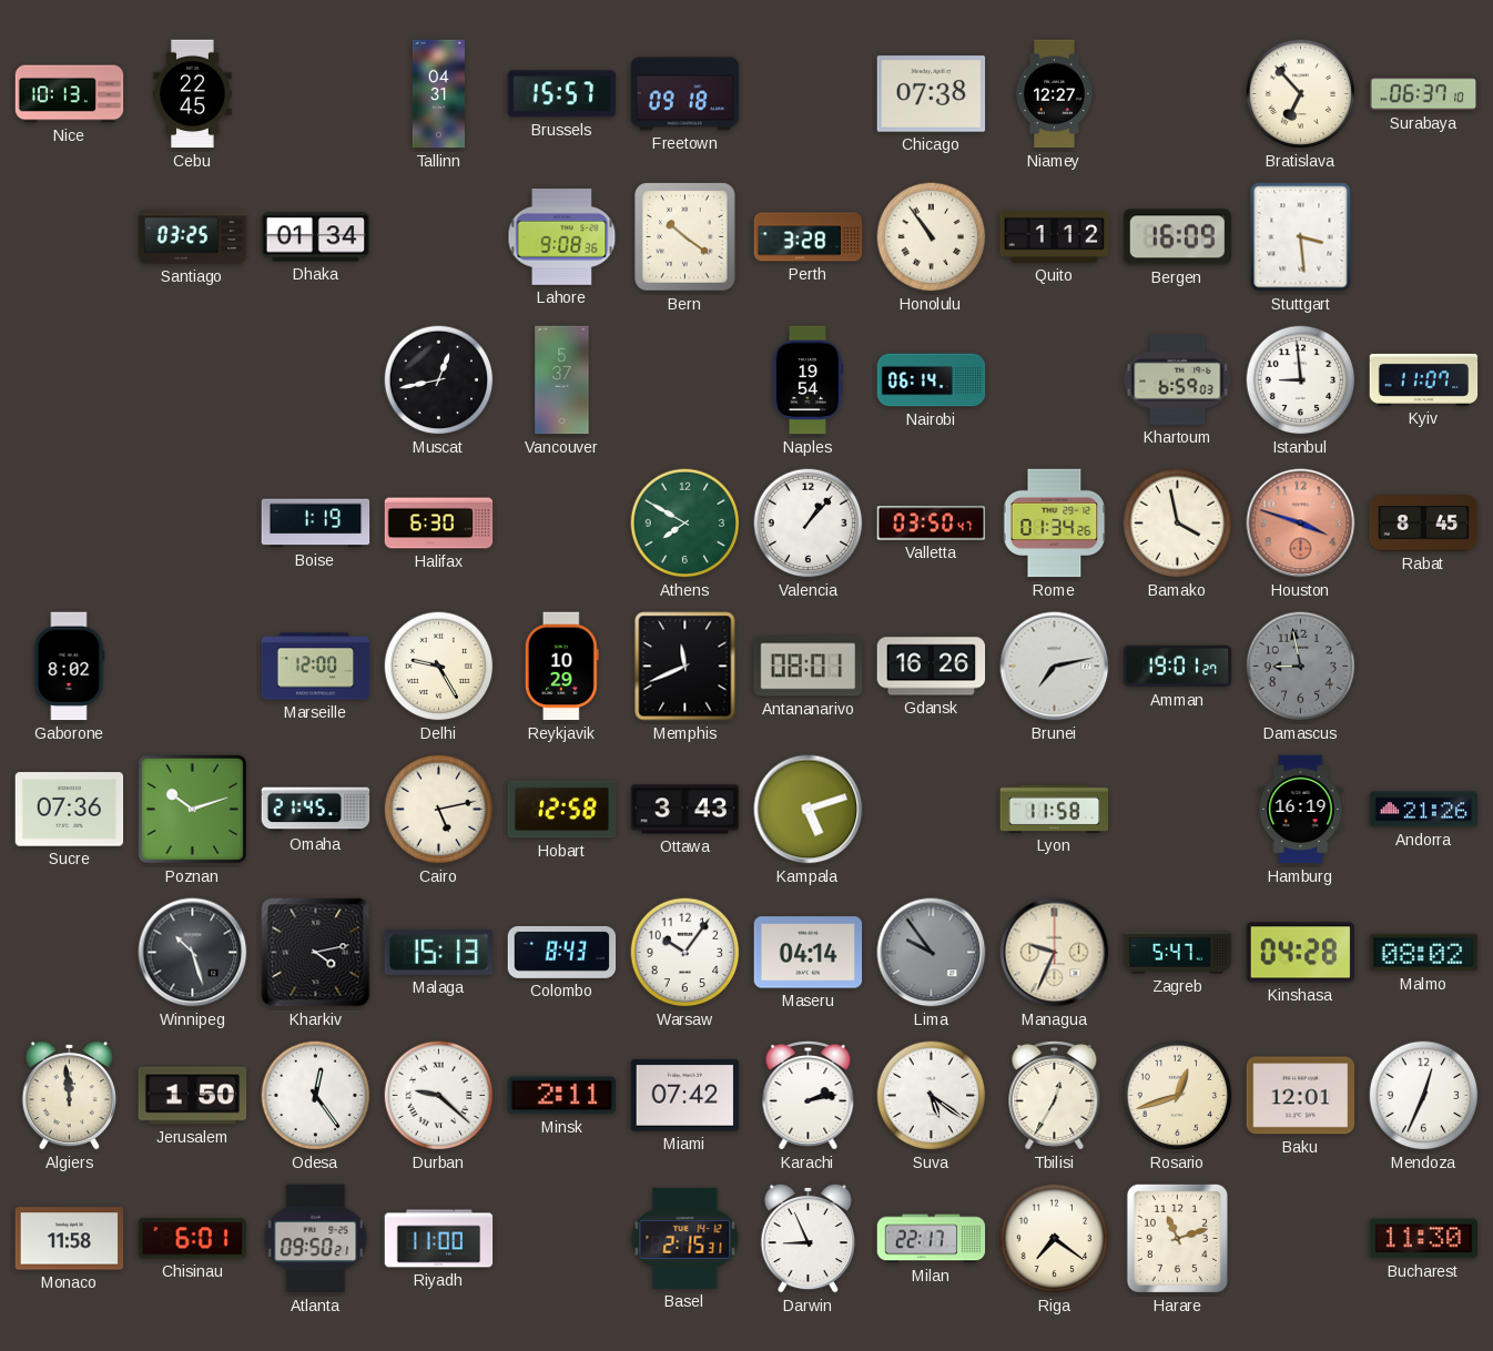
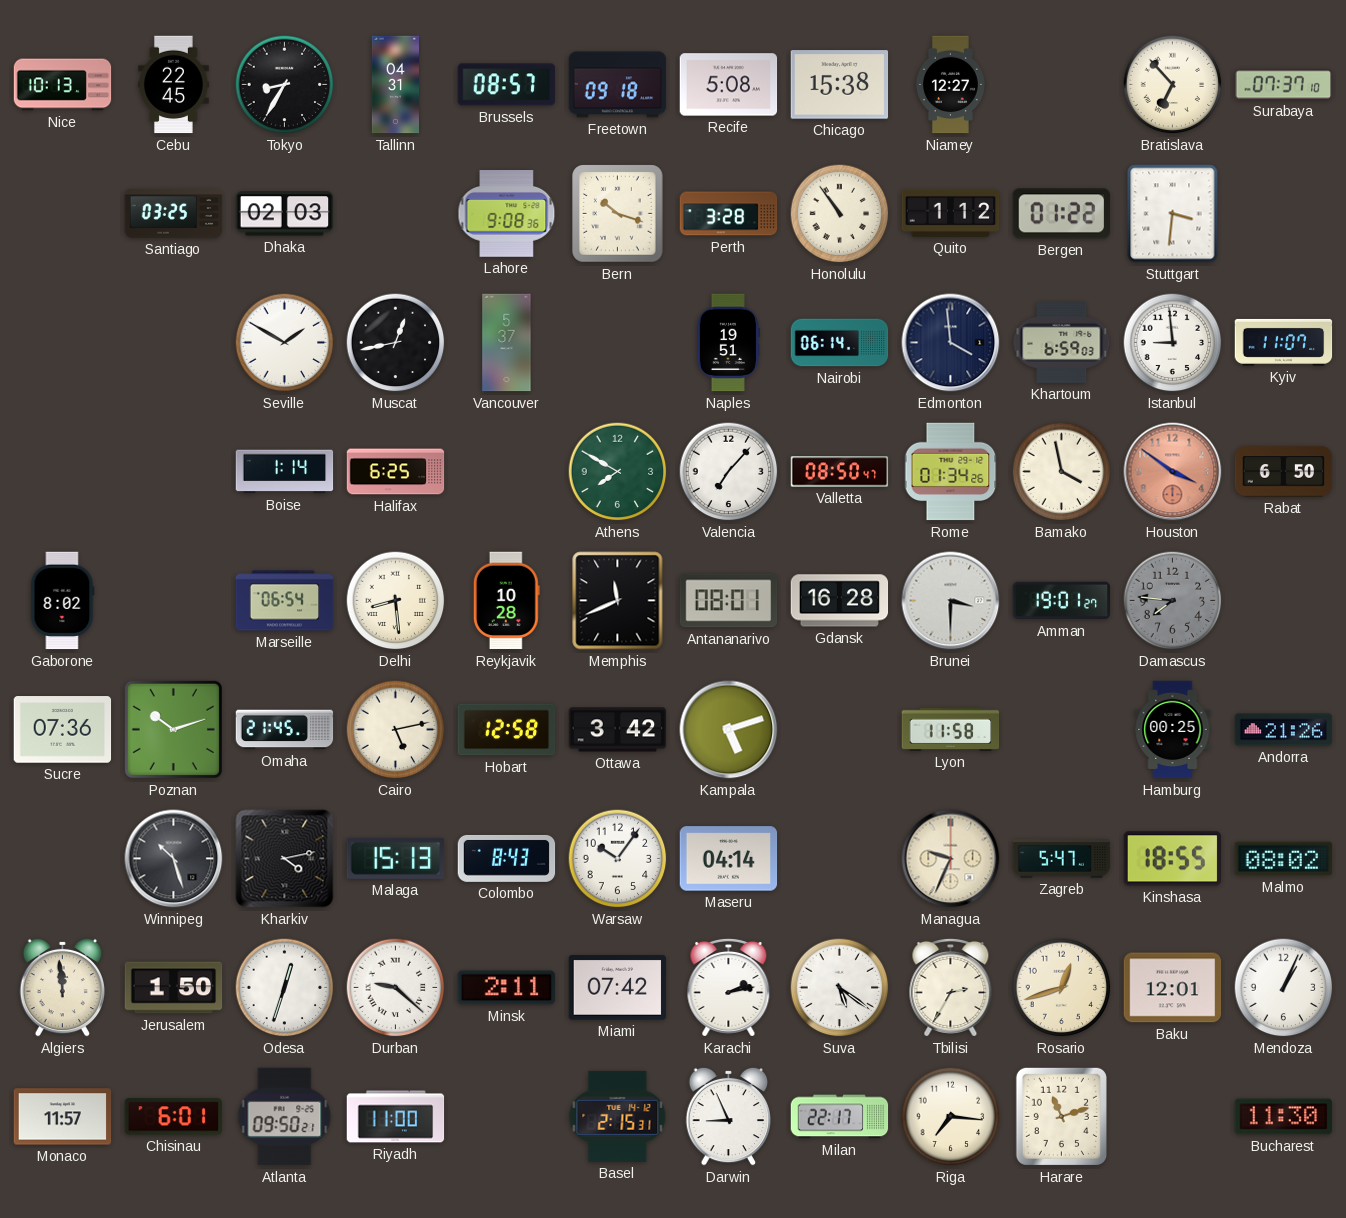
Tokyo: none -> 8:35
Brussels: 15:57 -> 08:57
Recife: none -> 5:08
Chicago: 07:38 -> 15:38
Surabaya: 06:37 -> 07:37
Dhaka: 01:34 -> 02:03
Bern: 10:21 -> 10:18
Bergen: 16:09 -> 01:22
Stuttgart: 3:29 -> 3:31
Seville: none -> 1:50
Naples: 19:54 -> 19:51
Edmonton: none -> 3:59
Boise: 1:19 -> 1:14
Halifax: 6:30 -> 6:25
Valencia: 1:07 -> 7:07
Valletta: 03:50 -> 08:50
Houston: 3:48 -> 3:51
Rabat: 8:45 -> 6:50
Marseille: 12:00 -> 06:54
Delhi: 9:25 -> 8:29
Reykjavik: 10:29 -> 10:28
Gdansk: 16:26 -> 16:28
Brunei: 7:13 -> 3:30
Damascus: 8:58 -> 7:46
Ottawa: 3:43 -> 3:42
Hamburg: 16:19 -> 00:25
Lima: 9:54 -> none
Kinshasa: 04:28 -> 18:55
Odesa: 12:24 -> 12:33
Tbilisi: 12:35 -> 2:35
Mendoza: 12:34 -> 1:04
Monaco: 11:58 -> 11:57
Riga: 7:21 -> 7:16
